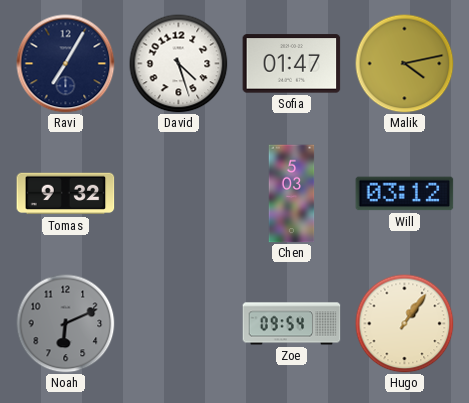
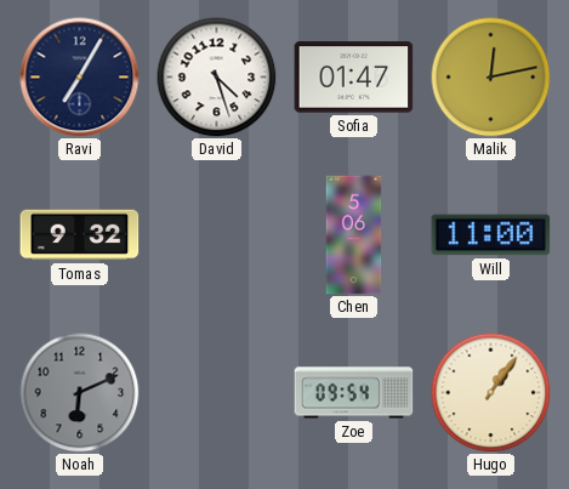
Malik: 4:13 -> 12:13
Chen: 5:03 -> 5:06
Will: 03:12 -> 11:00
